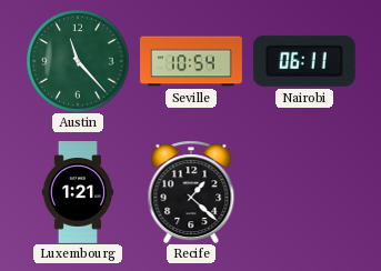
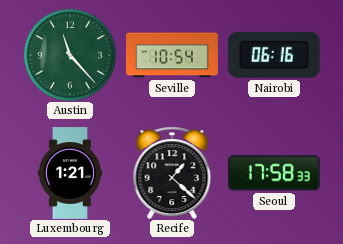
Nairobi: 06:11 -> 06:16
Seoul: none -> 17:58
